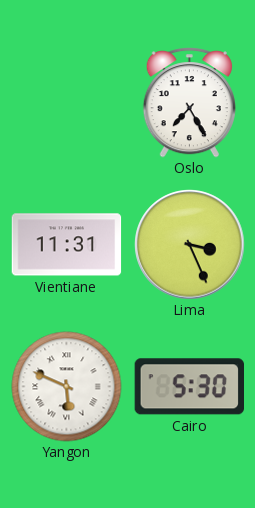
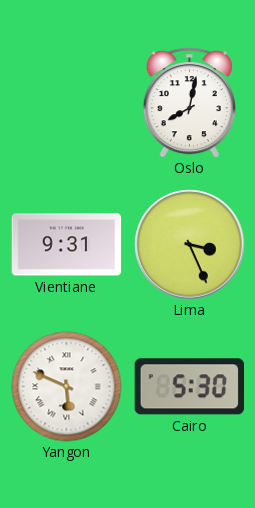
Oslo: 7:25 -> 8:02
Vientiane: 11:31 -> 9:31
